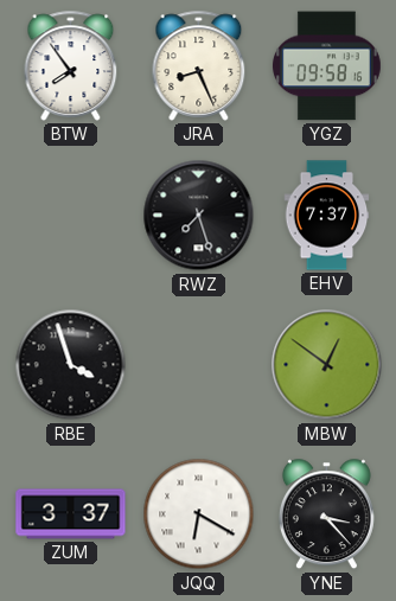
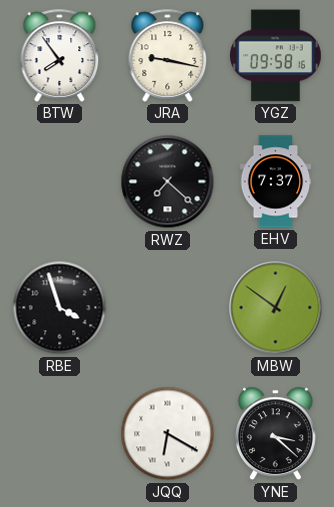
JRA: 8:26 -> 9:17
RWZ: 7:27 -> 7:22
ZUM: 3:37 -> none
YNE: 3:23 -> 3:22
